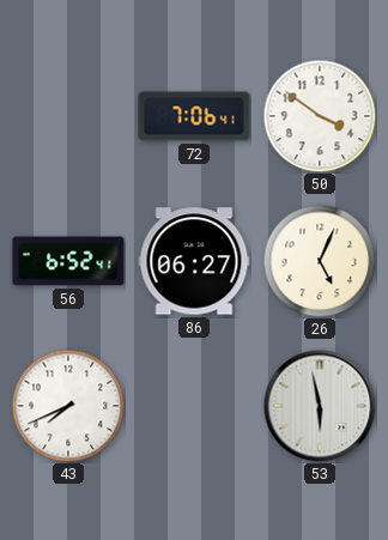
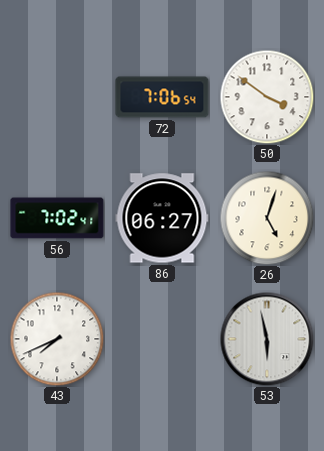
72: 7:06:41 -> 7:06:54
56: 6:52 -> 7:02
26: 5:04 -> 5:03
